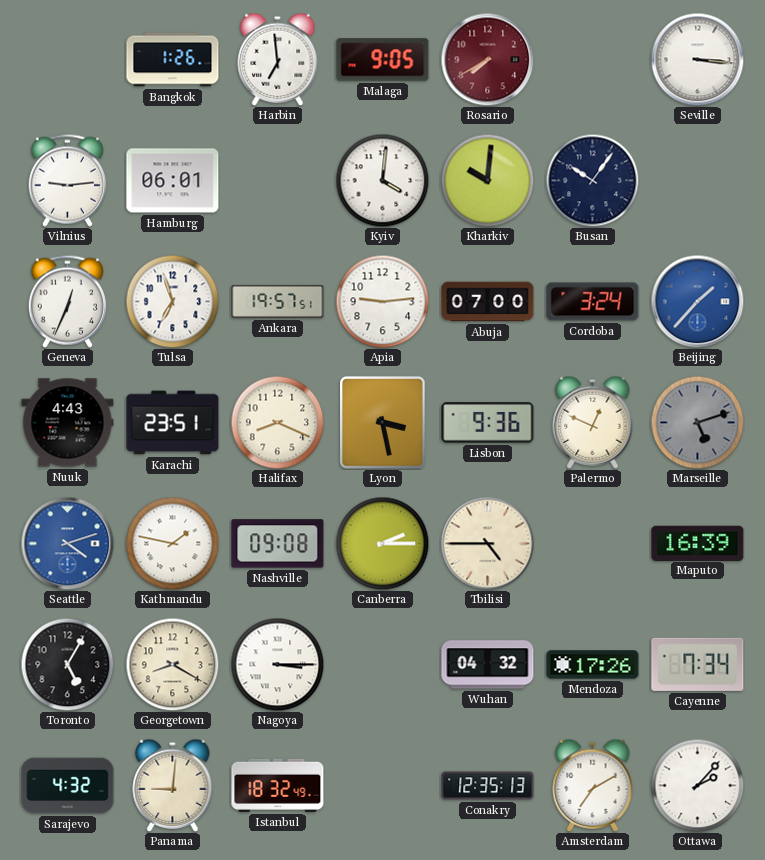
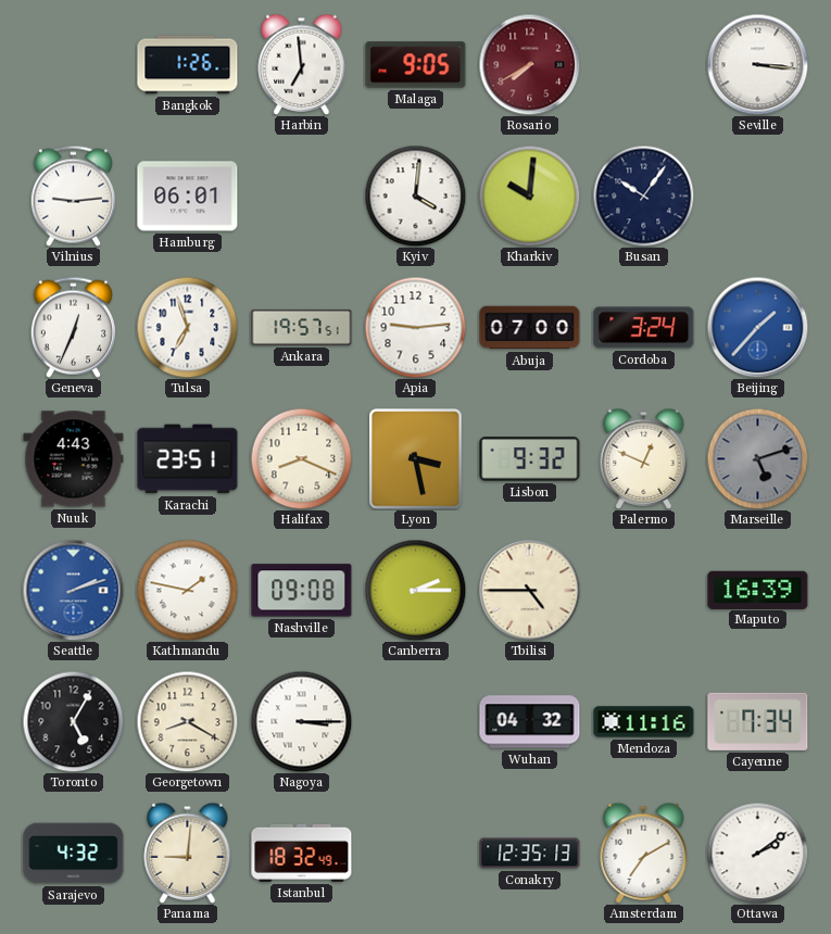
Lisbon: 9:36 -> 9:32
Seattle: 4:12 -> 2:12
Mendoza: 17:26 -> 11:16
Ottawa: 2:07 -> 2:09
